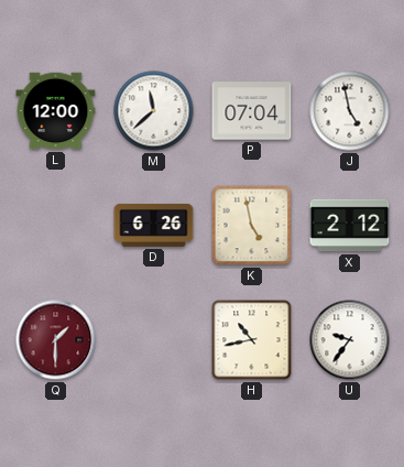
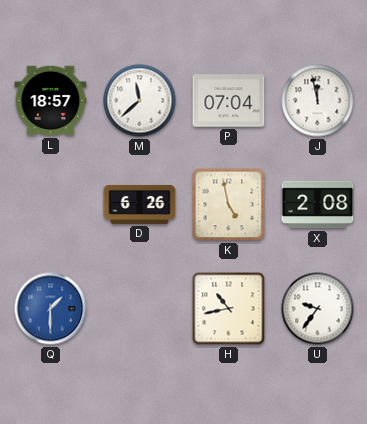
L: 12:00 -> 18:57
J: 4:58 -> 11:58
X: 2:12 -> 2:08
Q dial: burgundy -> blue
